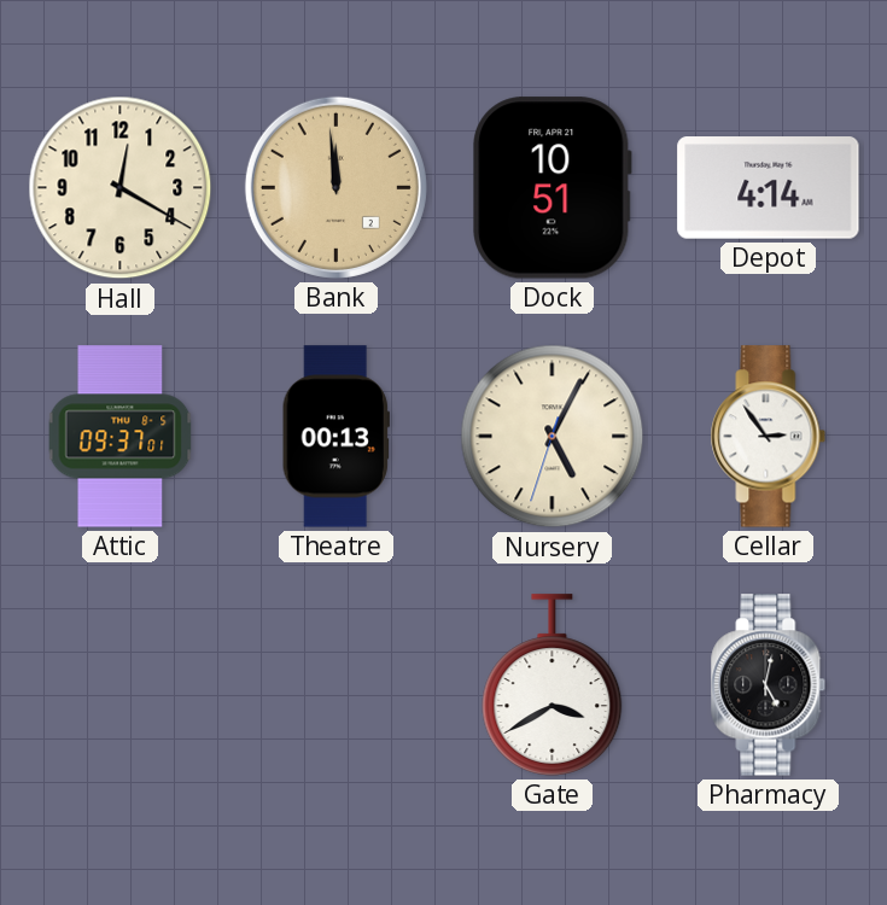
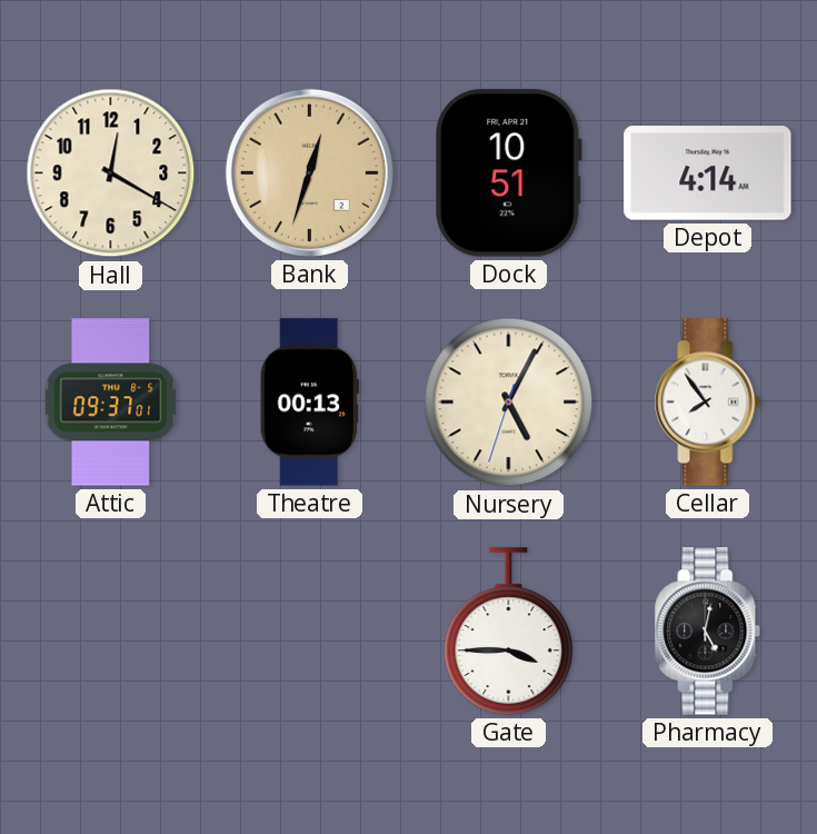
Bank: 11:59 -> 12:33
Cellar: 2:54 -> 7:54
Gate: 3:40 -> 3:45
